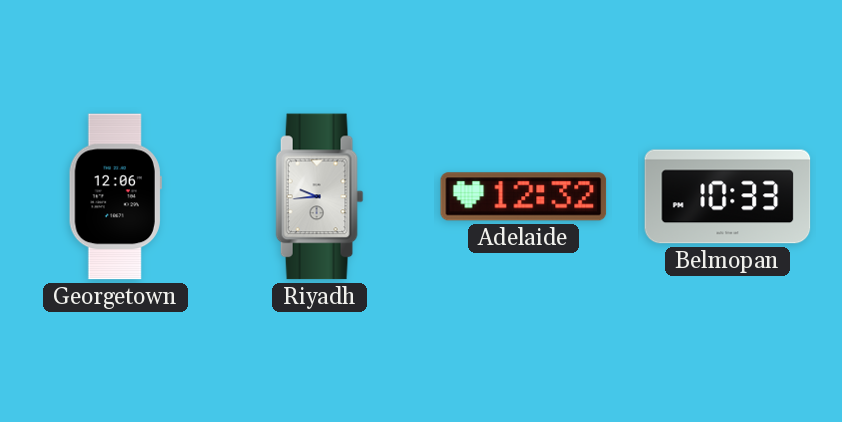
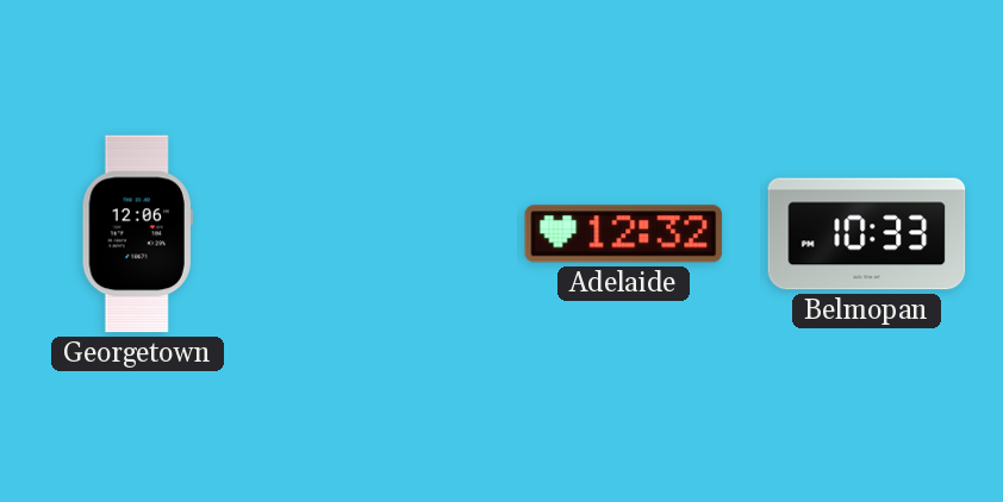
Riyadh: 9:44 -> none
